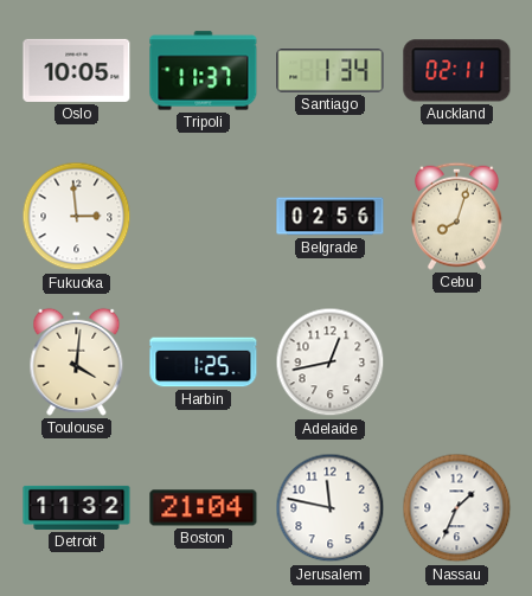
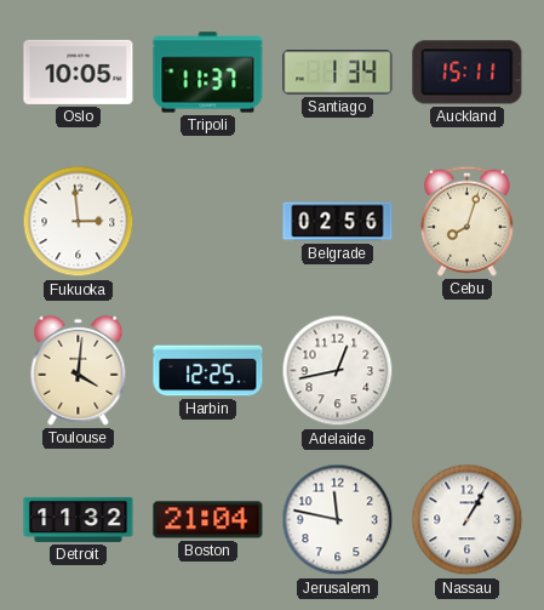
Auckland: 02:11 -> 15:11
Harbin: 1:25 -> 12:25
Nassau: 1:34 -> 1:05
